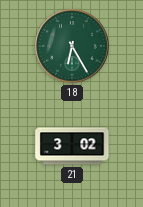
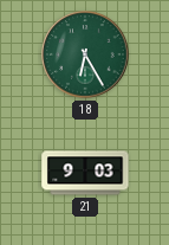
21: 3:02 -> 9:03
